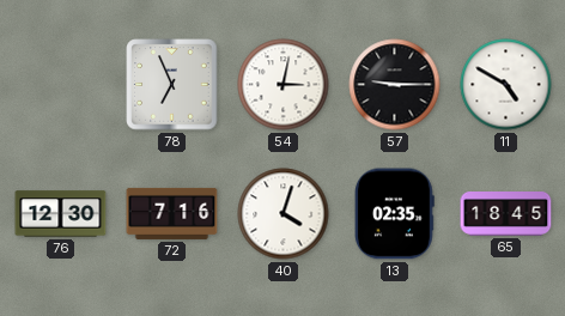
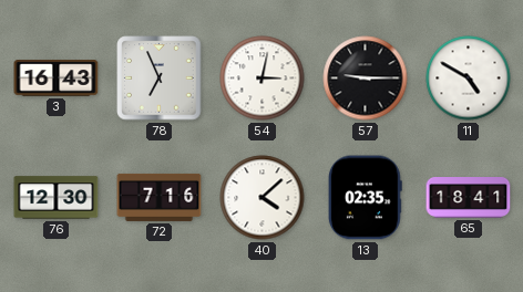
3: none -> 16:43
40: 4:03 -> 4:08
65: 18:45 -> 18:41
